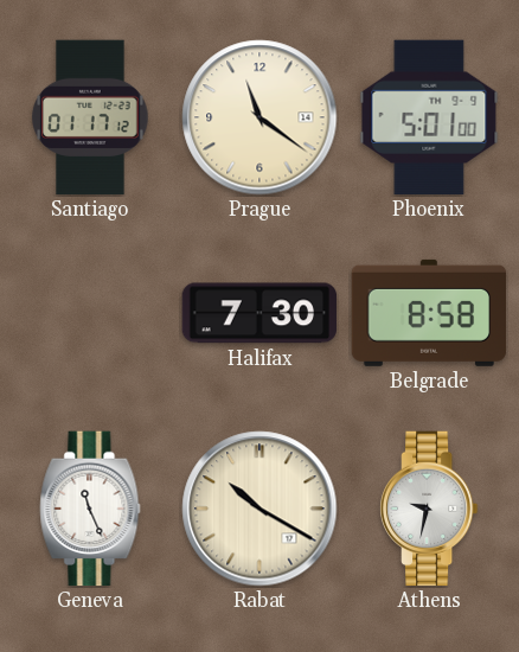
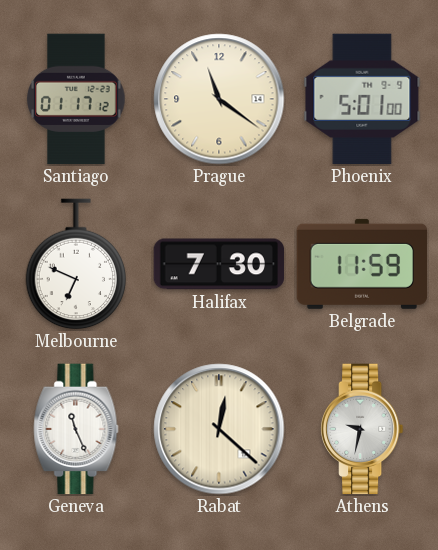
Melbourne: none -> 6:49
Belgrade: 8:58 -> 11:59
Rabat: 10:20 -> 12:22
